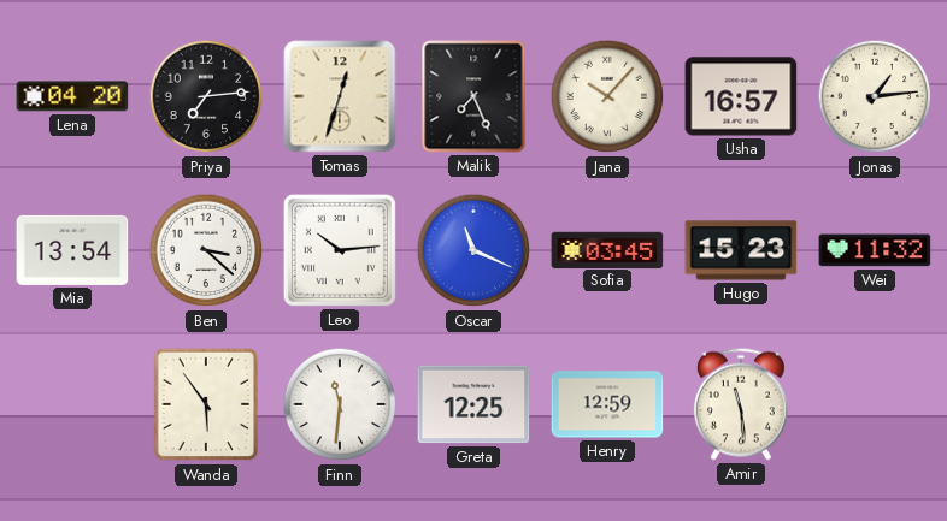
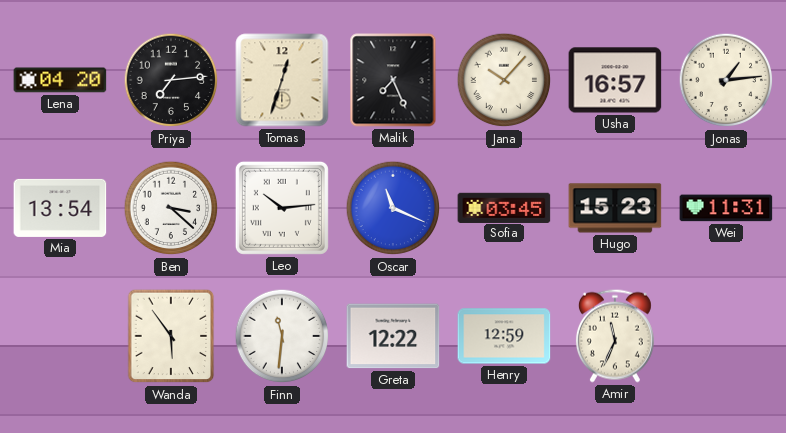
Wei: 11:32 -> 11:31
Greta: 12:25 -> 12:22
Amir: 11:29 -> 11:34
